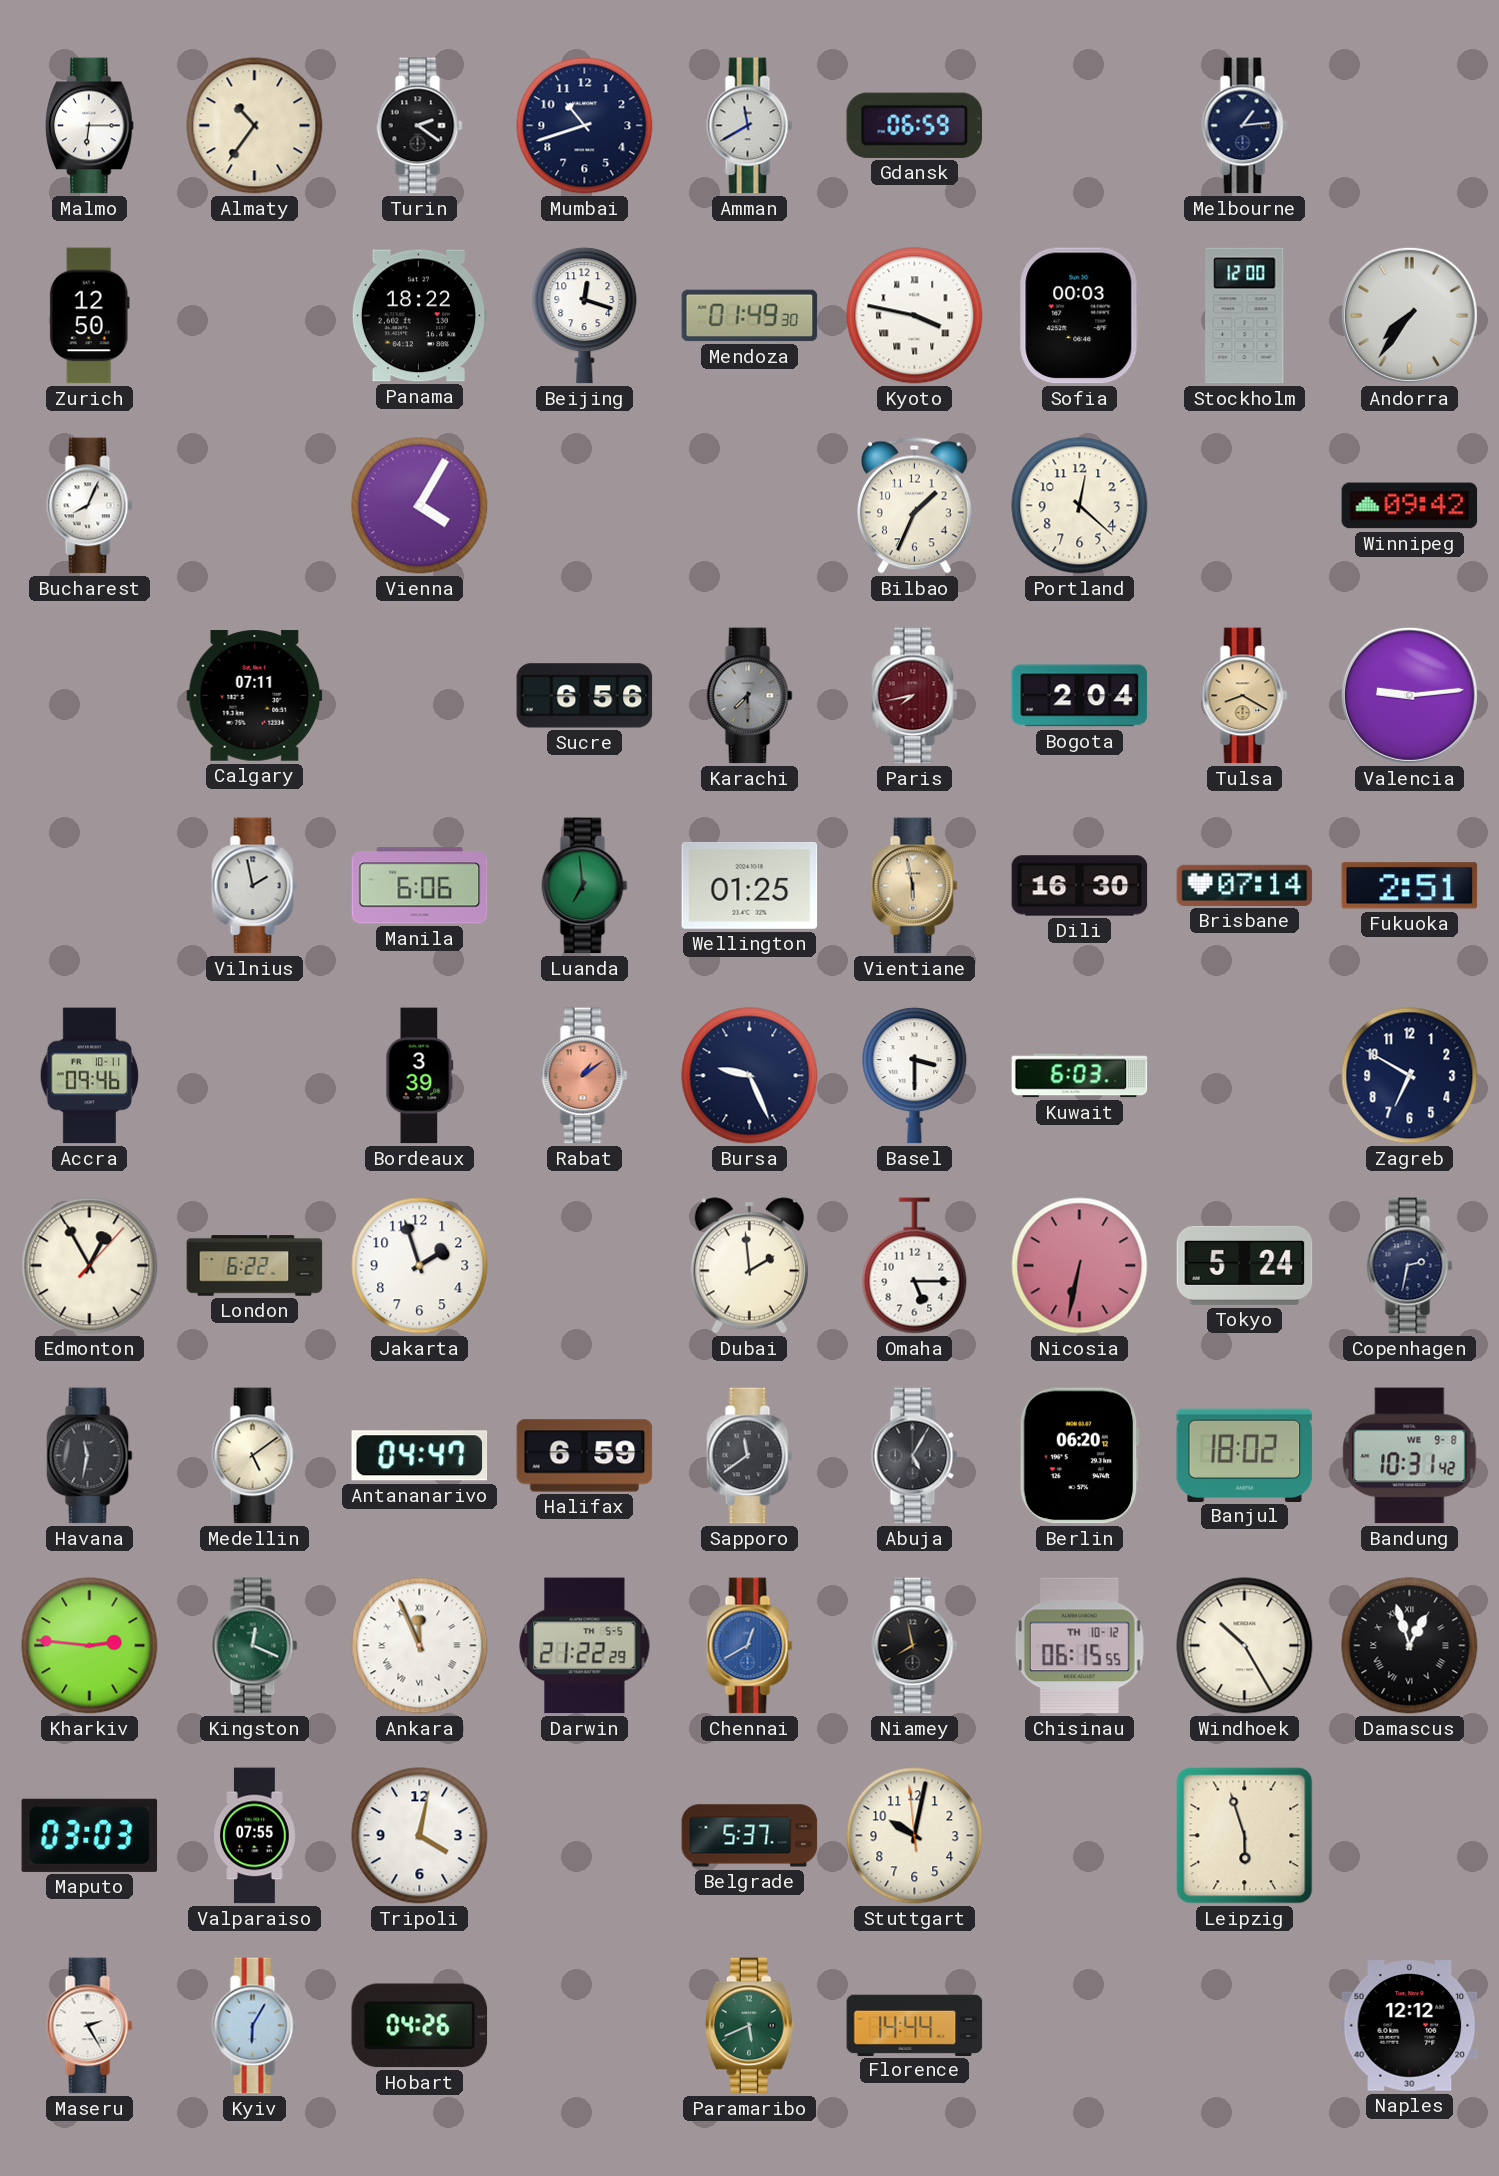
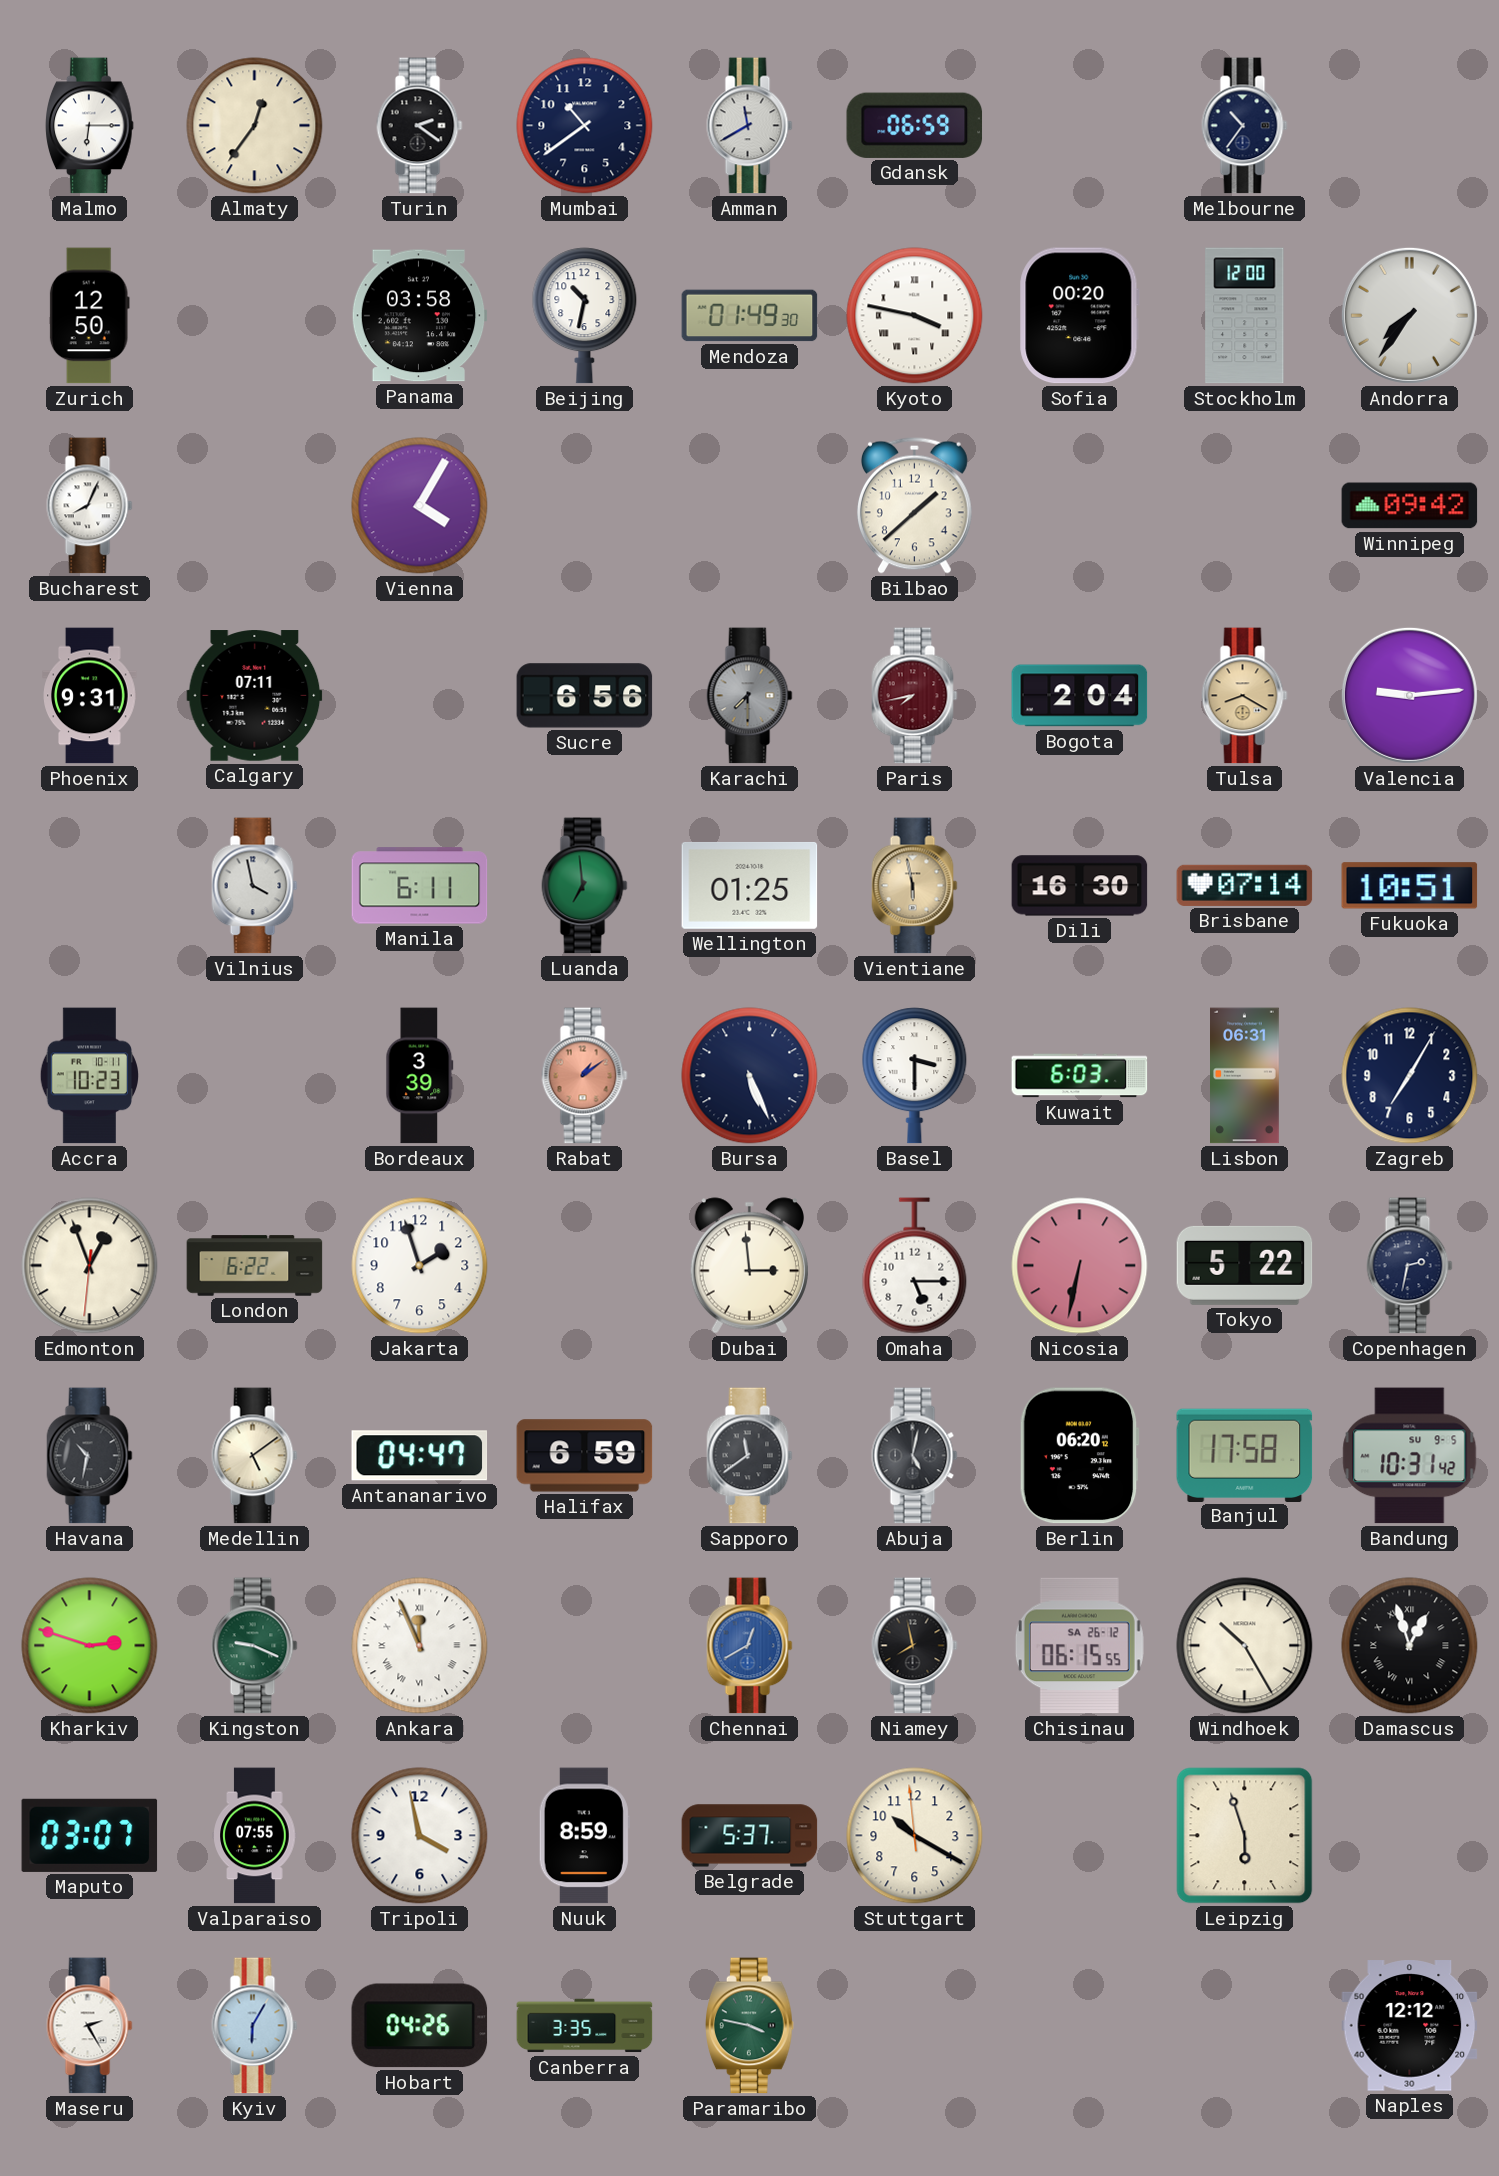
Almaty: 10:36 -> 12:36
Mumbai: 10:42 -> 10:39
Melbourne: 1:14 -> 10:36
Panama: 18:22 -> 03:58
Beijing: 12:18 -> 10:32
Sofia: 00:03 -> 00:20
Bilbao: 1:34 -> 1:38
Portland: 12:22 -> none
Phoenix: none -> 9:31
Vilnius: 1:58 -> 3:58
Manila: 6:06 -> 6:11
Fukuoka: 2:51 -> 10:51
Accra: 09:46 -> 10:23
Bursa: 9:26 -> 5:26
Lisbon: none -> 06:31
Zagreb: 6:50 -> 7:05
Edmonton: 12:55 -> 12:56
Dubai: 1:59 -> 2:59
Tokyo: 5:24 -> 5:22
Havana: 11:32 -> 10:32
Abuja: 5:05 -> 5:02
Banjul: 18:02 -> 17:58
Bandung date: WE 9-8 -> SU 9-5
Kharkiv: 2:46 -> 2:48
Kingston: 12:19 -> 9:19
Darwin: 21:22 -> none
Chisinau date: TH 10-12 -> SA 26-12
Maputo: 03:03 -> 03:07
Tripoli: 4:02 -> 3:58
Nuuk: none -> 8:59
Stuttgart: 10:01 -> 10:19
Canberra: none -> 3:35
Paramaribo: 5:41 -> 3:47
Florence: 14:44 -> none
